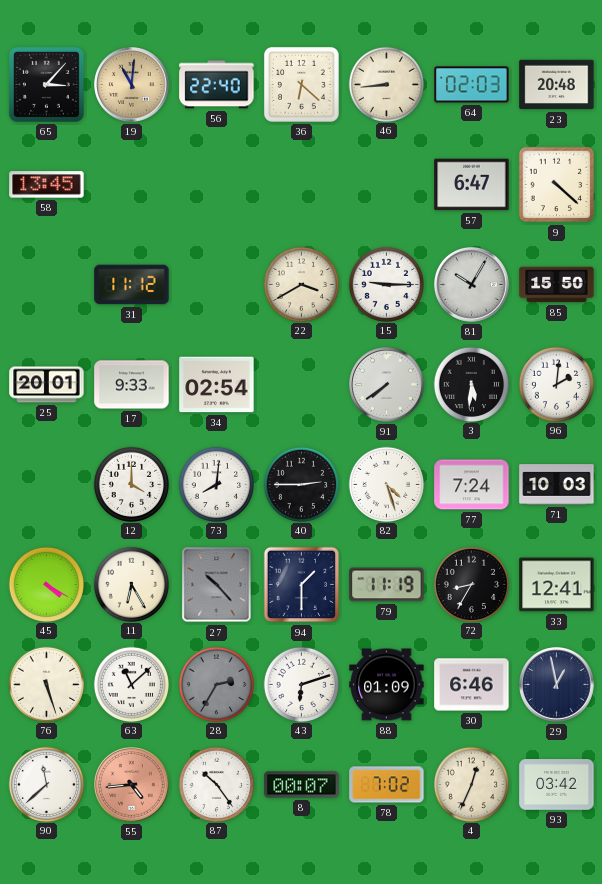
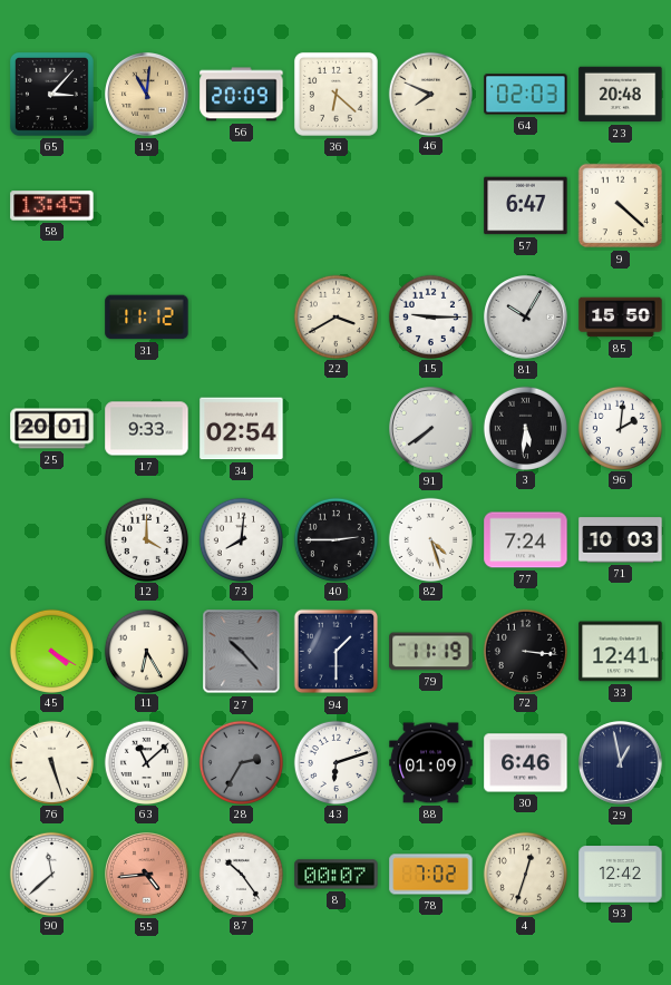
56: 22:40 -> 20:09
46: 8:44 -> 7:49
72: 8:35 -> 3:16
4: 12:34 -> 12:33
93: 03:42 -> 12:42
